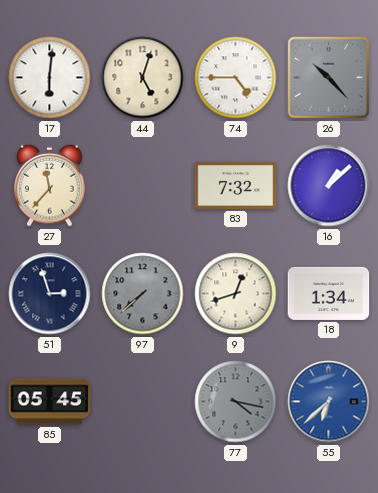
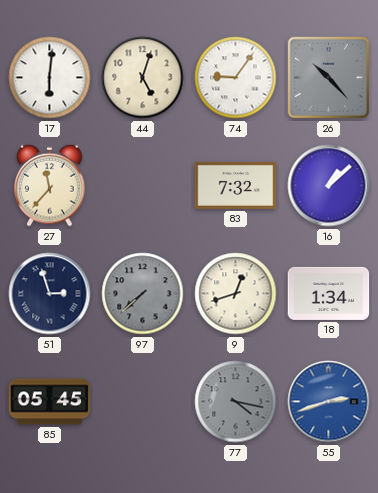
74: 4:45 -> 9:06
55: 6:38 -> 2:42
